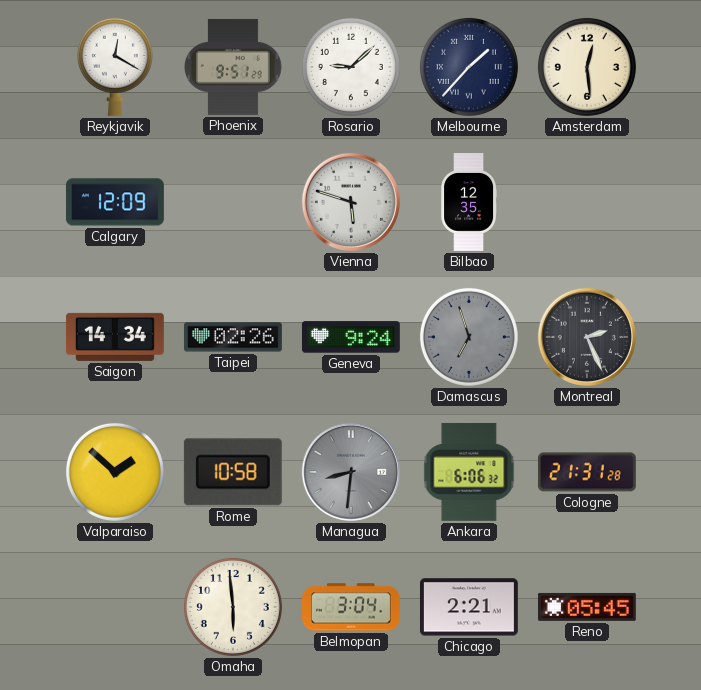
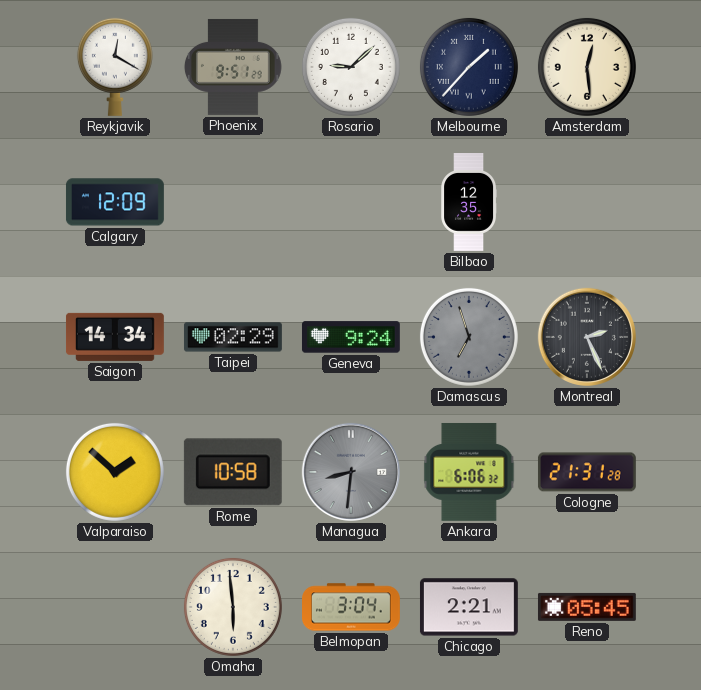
Vienna: 5:48 -> none
Taipei: 02:26 -> 02:29
